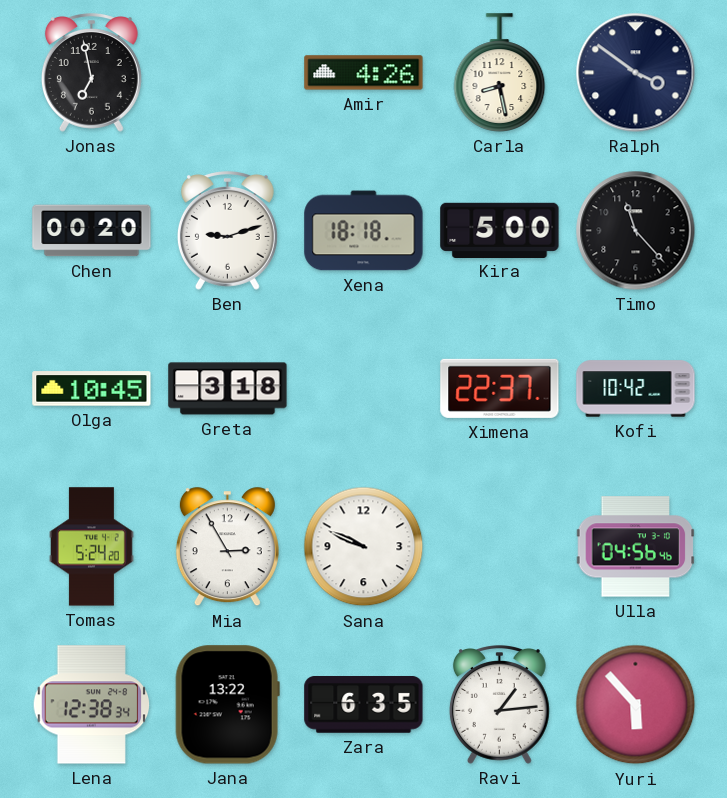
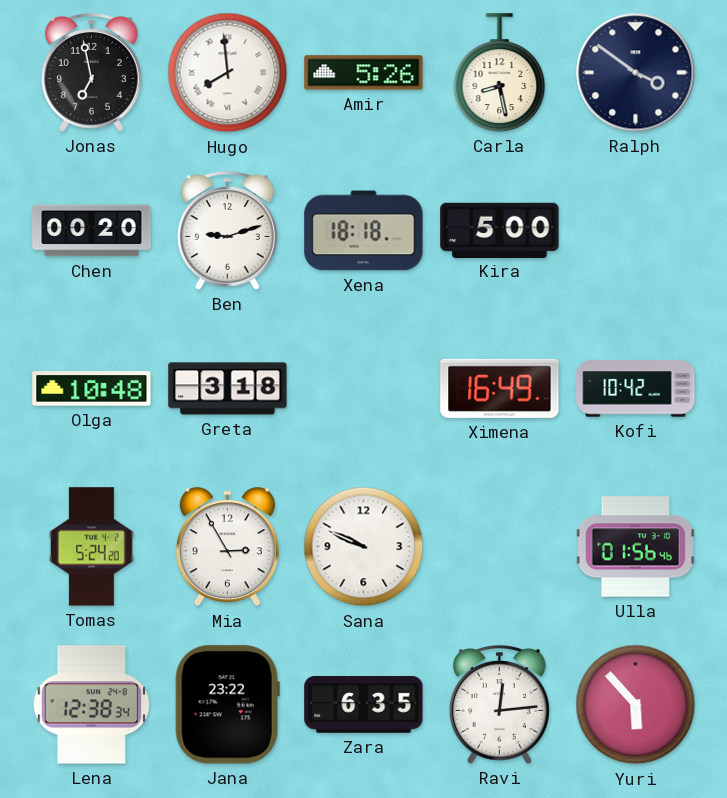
Hugo: none -> 7:59
Amir: 4:26 -> 5:26
Timo: 11:23 -> none
Olga: 10:45 -> 10:48
Ximena: 22:37 -> 16:49
Ulla: 04:56 -> 01:56
Jana: 13:22 -> 23:22
Ravi: 1:14 -> 12:14
